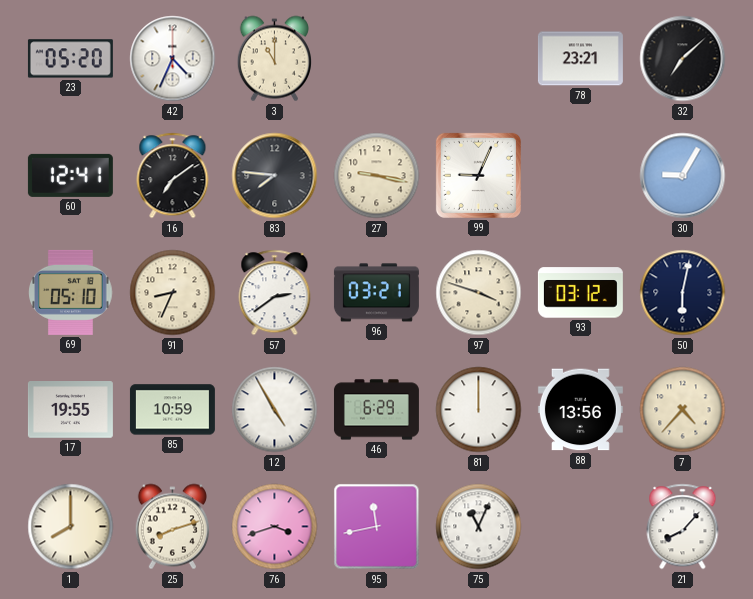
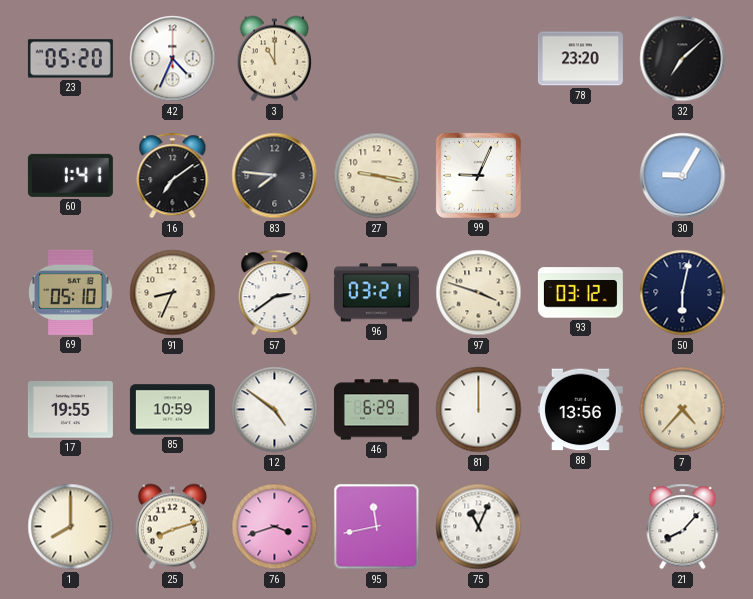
78: 23:21 -> 23:20
60: 12:41 -> 1:41
12: 4:55 -> 4:51
